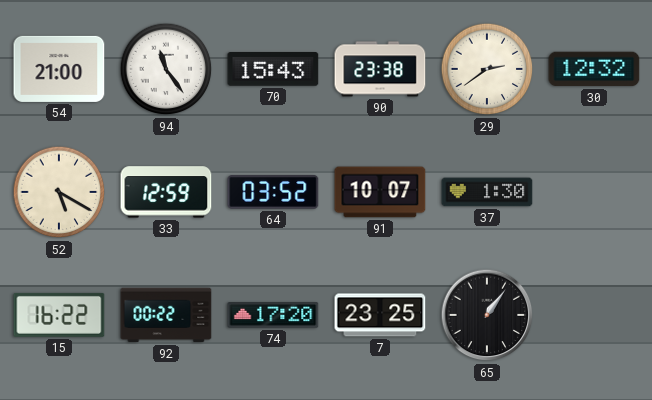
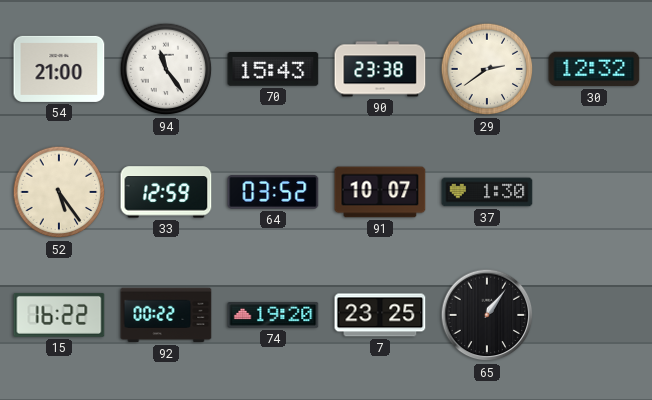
52: 5:20 -> 5:24
74: 17:20 -> 19:20
